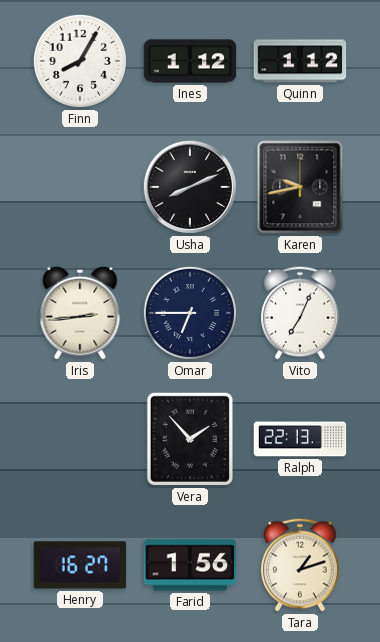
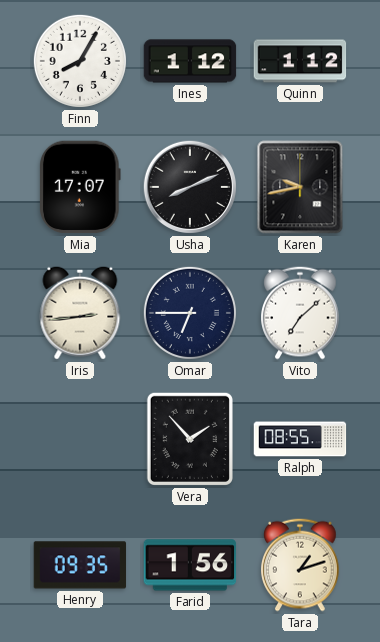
Mia: none -> 17:07
Vito: 7:04 -> 7:08
Ralph: 22:13 -> 08:55
Henry: 16:27 -> 09:35
